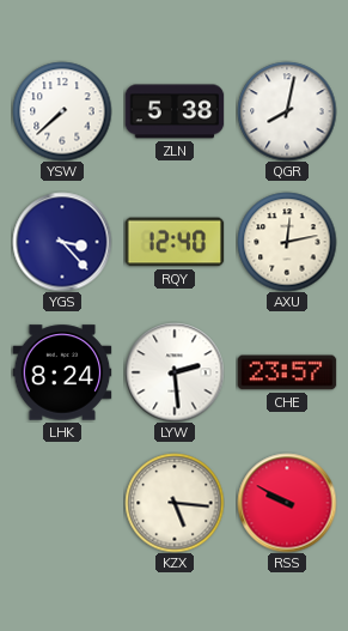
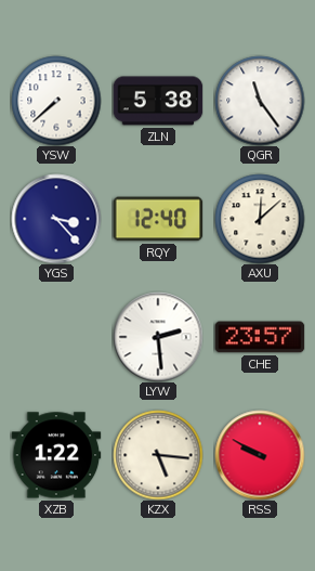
QGR: 8:02 -> 11:24
AXU: 12:13 -> 12:08
LHK: 8:24 -> none
XZB: none -> 1:22
